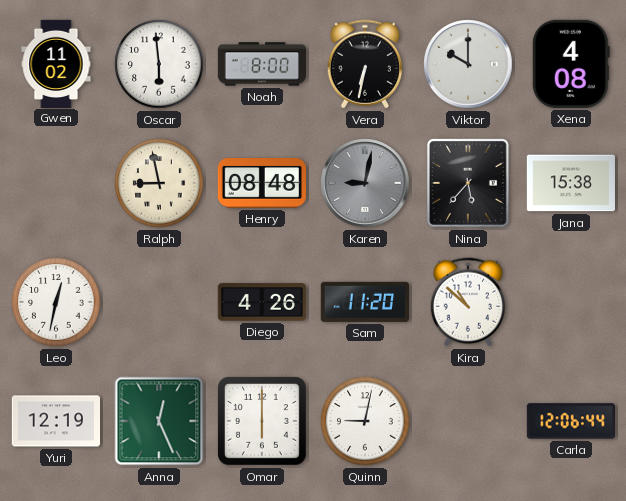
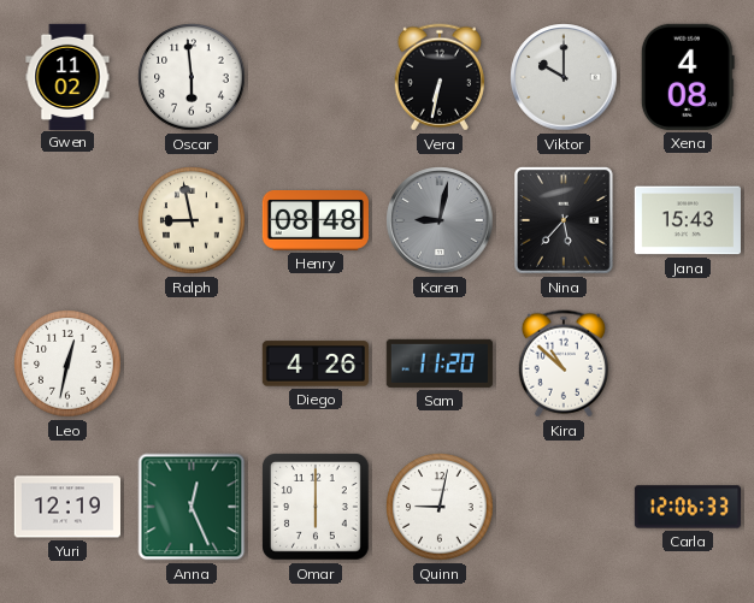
Noah: 8:00 -> none
Jana: 15:38 -> 15:43
Carla: 12:06:44 -> 12:06:33
